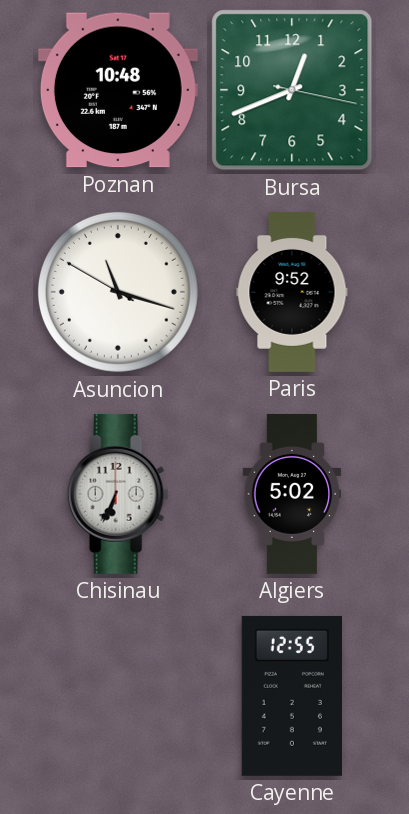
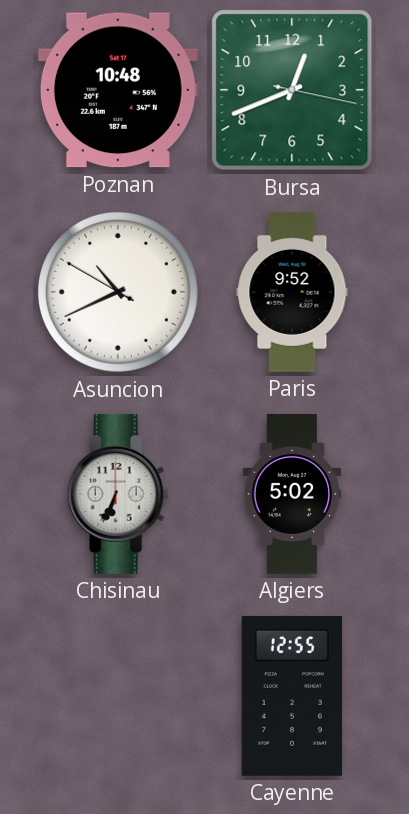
Asuncion: 11:17 -> 10:40
